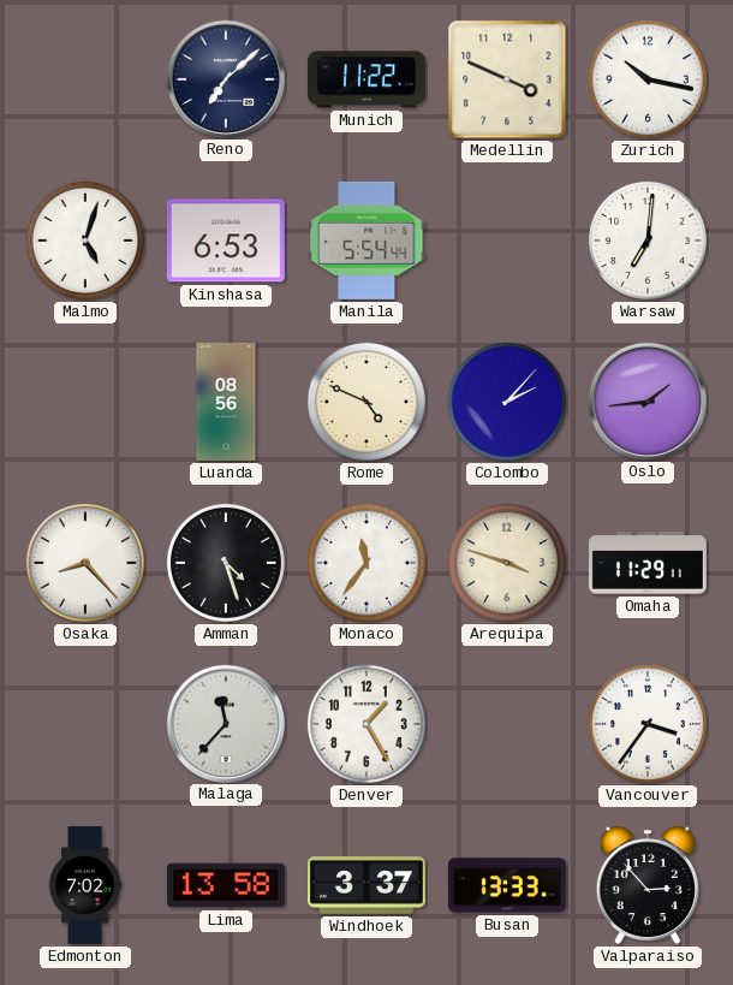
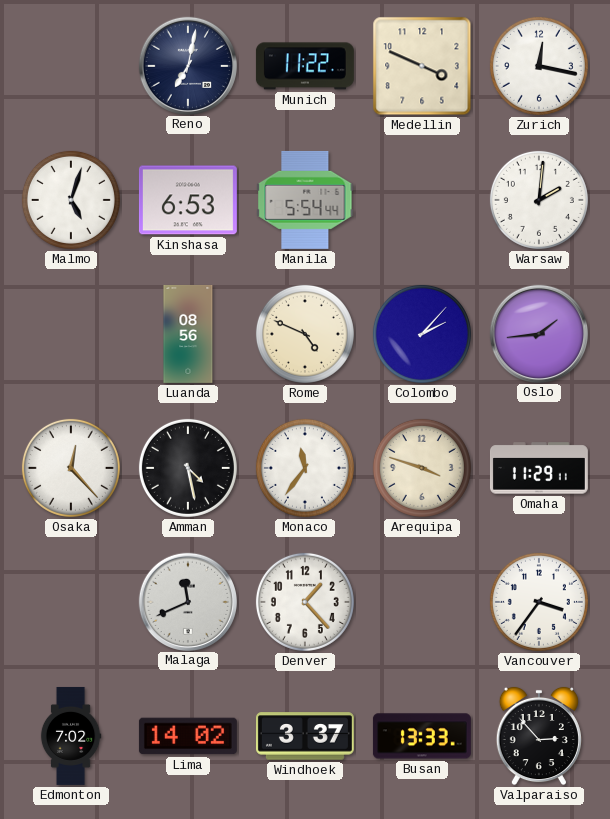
Reno: 7:08 -> 7:02
Zurich: 10:17 -> 12:17
Warsaw: 7:01 -> 2:01
Osaka: 8:23 -> 12:23
Amman: 4:27 -> 4:28
Malaga: 11:37 -> 11:41
Denver: 1:25 -> 1:23
Lima: 13:58 -> 14:02
